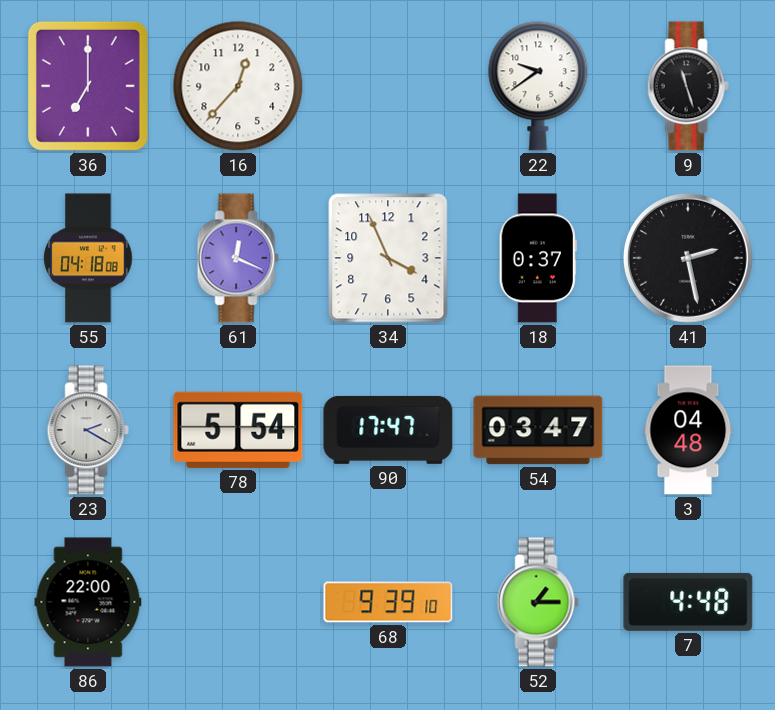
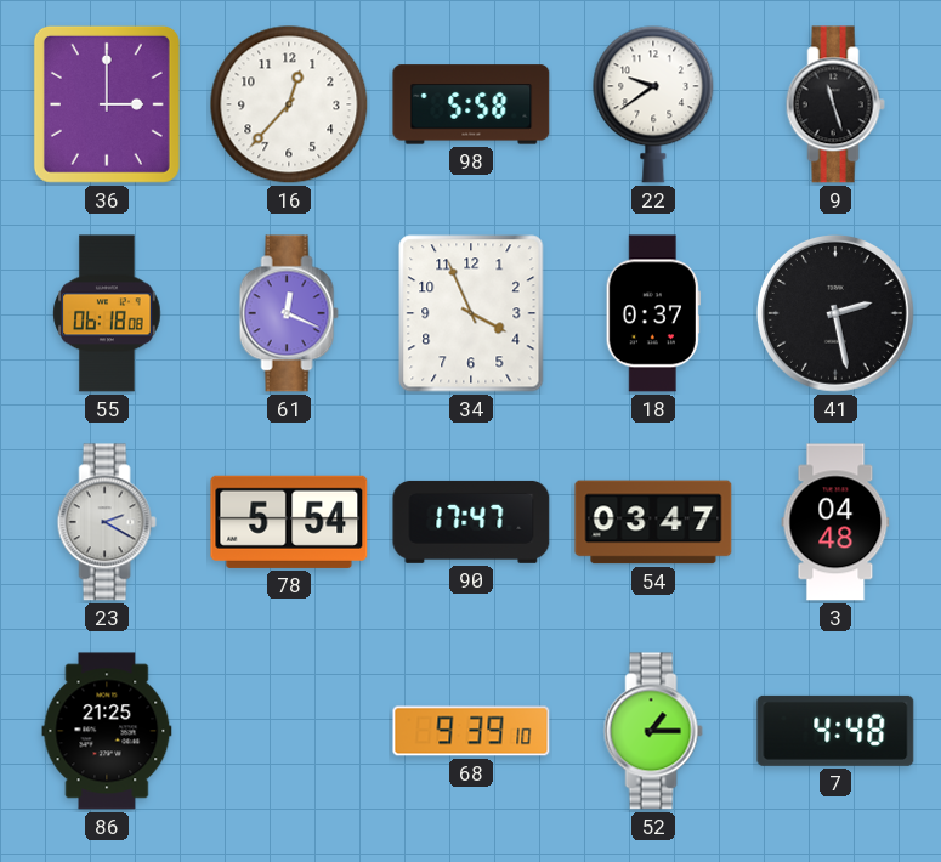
36: 7:00 -> 3:00
98: none -> 5:58
55: 04:18 -> 06:18
86: 22:00 -> 21:25
